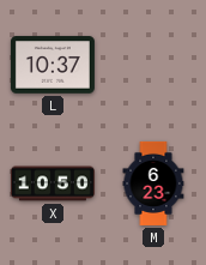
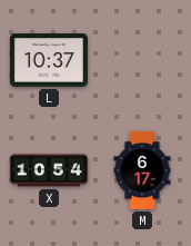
X: 10:50 -> 10:54
M: 6:23 -> 6:17
